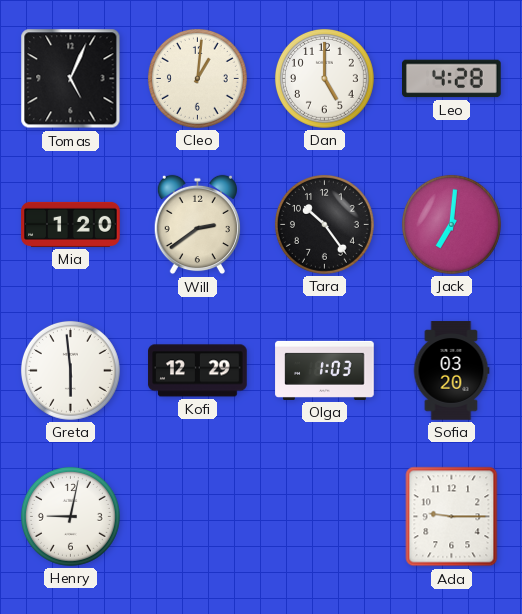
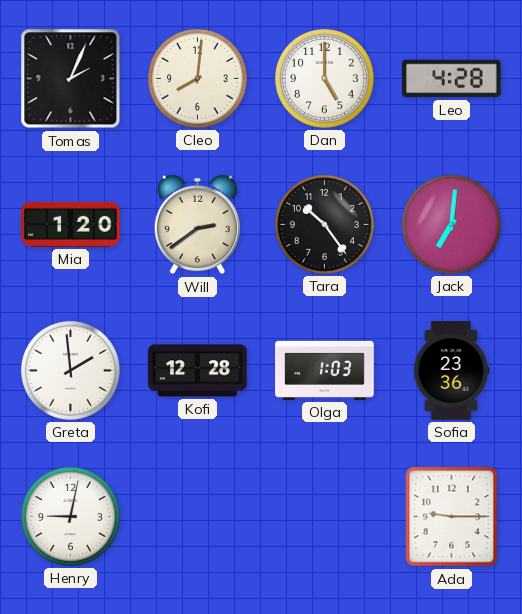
Tomas: 5:04 -> 2:04
Cleo: 1:01 -> 8:01
Greta: 5:59 -> 1:59
Kofi: 12:29 -> 12:28
Sofia: 03:20 -> 23:36
